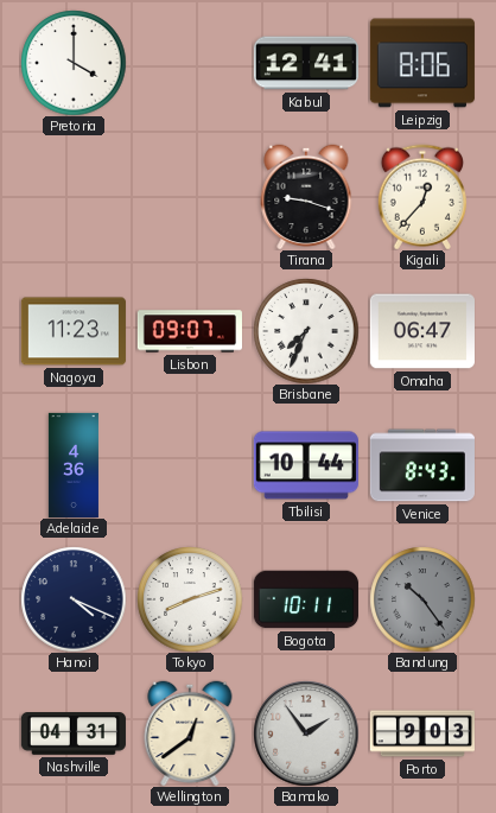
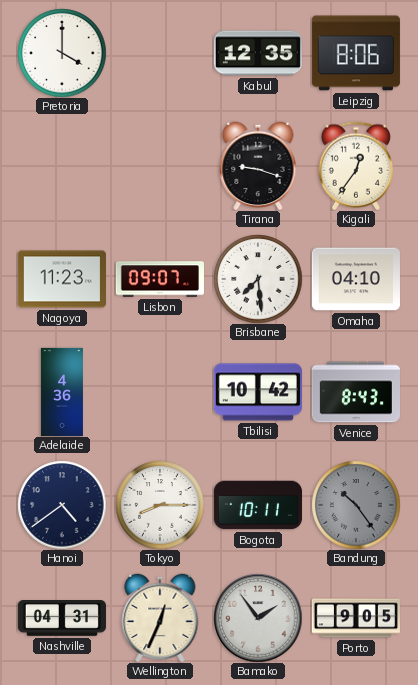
Kabul: 12:41 -> 12:35
Kigali: 12:37 -> 12:36
Brisbane: 7:34 -> 7:29
Omaha: 06:47 -> 04:10
Tbilisi: 10:44 -> 10:42
Hanoi: 4:19 -> 4:39
Tokyo: 8:12 -> 8:15
Wellington: 12:39 -> 12:34
Porto: 9:03 -> 9:05
